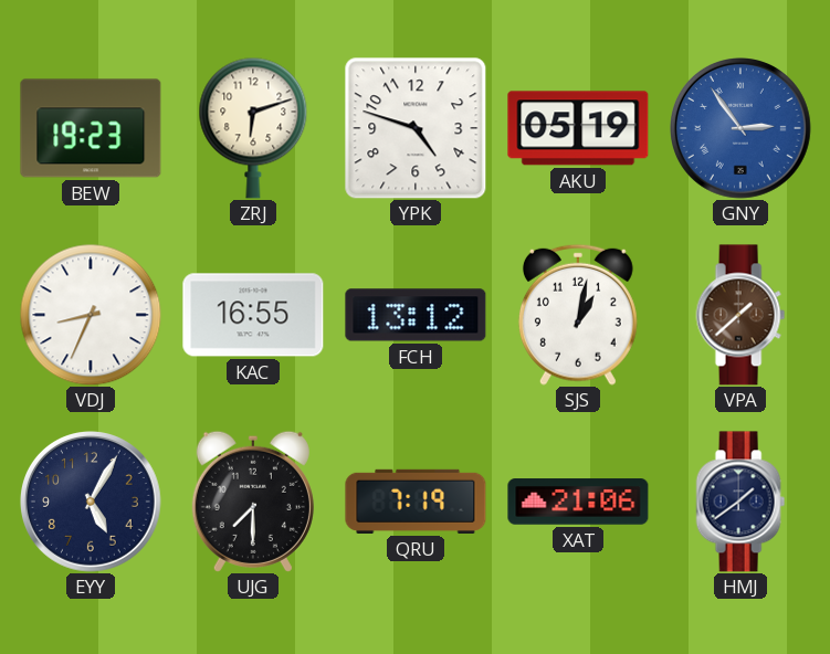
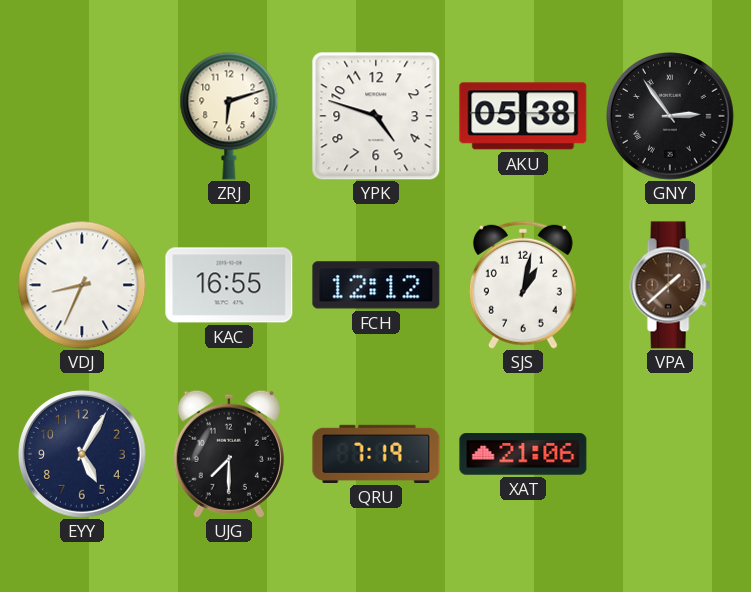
BEW: 19:23 -> none
AKU: 05:19 -> 05:38
GNY dial: blue -> black
FCH: 13:12 -> 12:12
HMJ: 1:39 -> none
